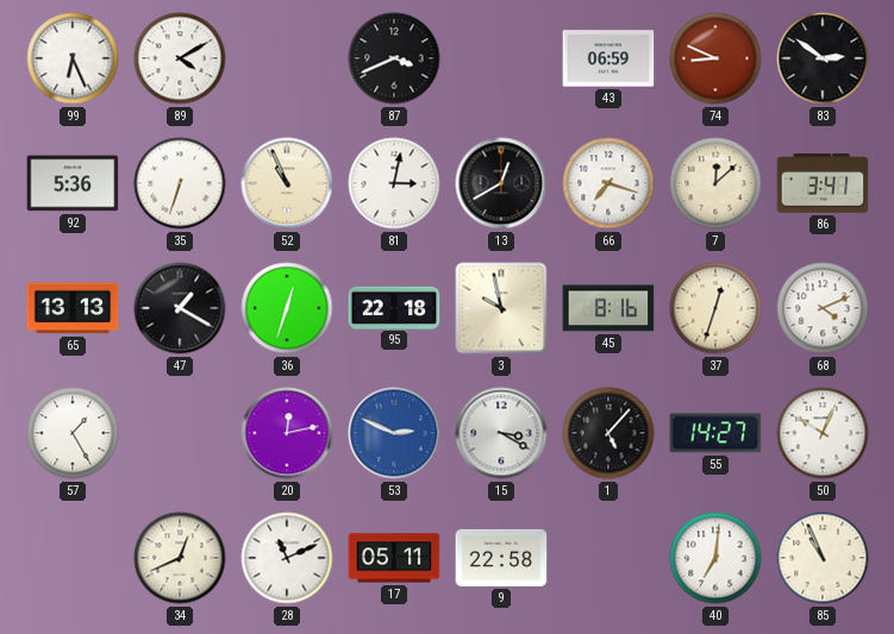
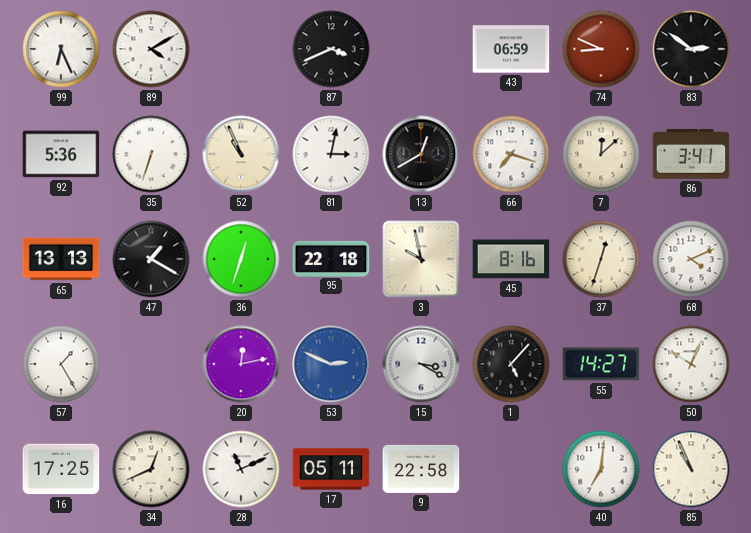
16: none -> 17:25
